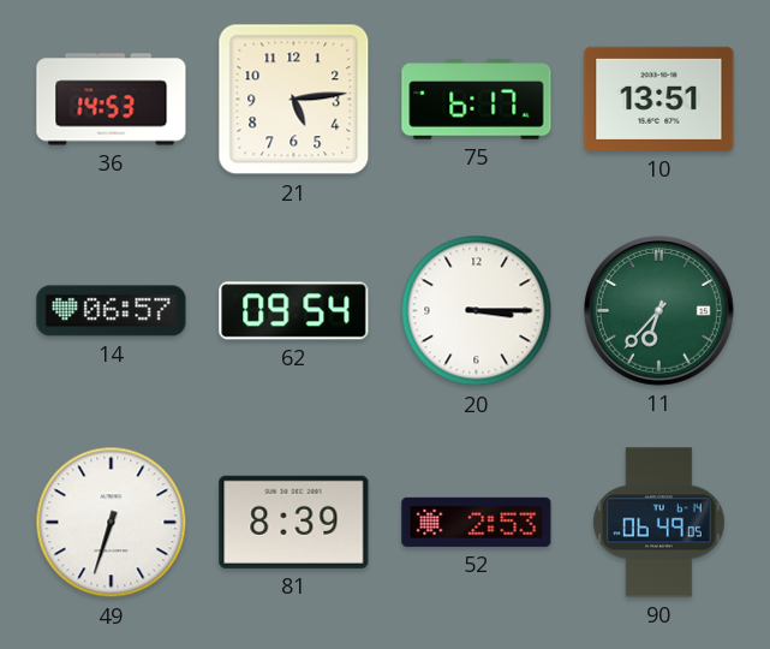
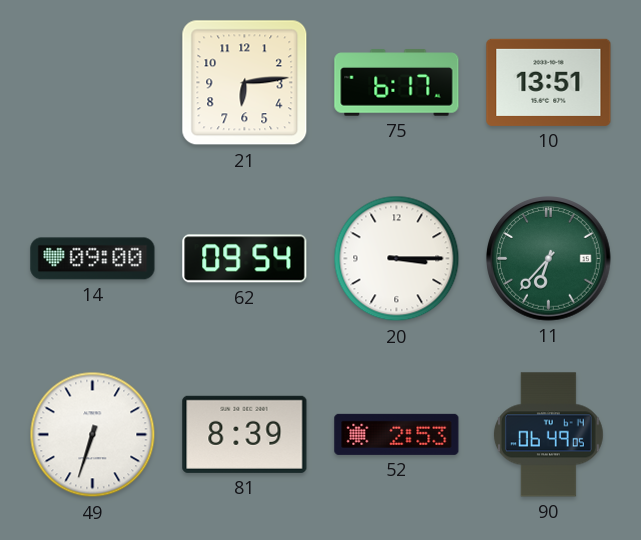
36: 14:53 -> none
21: 5:14 -> 6:14
14: 06:57 -> 09:00
